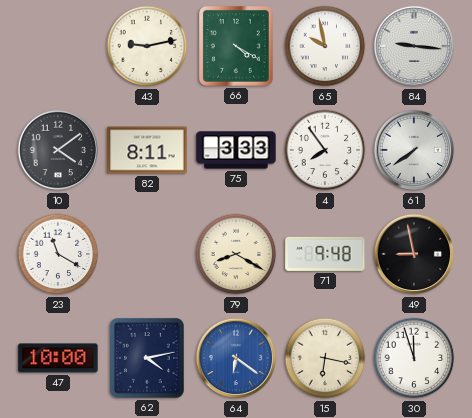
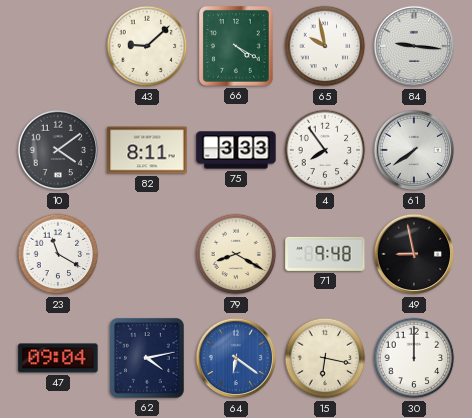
43: 9:13 -> 9:08
47: 10:00 -> 09:04
30: 11:57 -> 12:00
